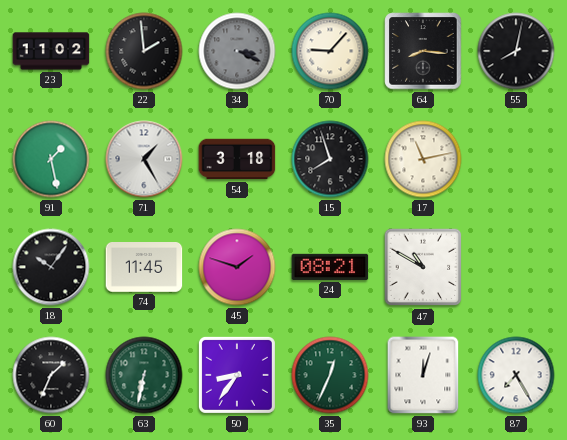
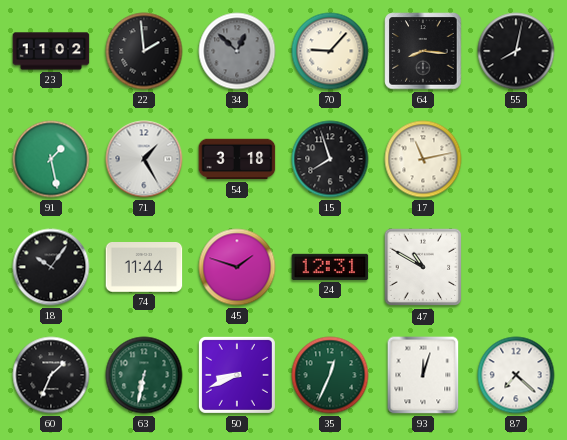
34: 3:19 -> 12:52
74: 11:45 -> 11:44
24: 08:21 -> 12:31
50: 8:36 -> 8:41
87: 7:25 -> 7:22
